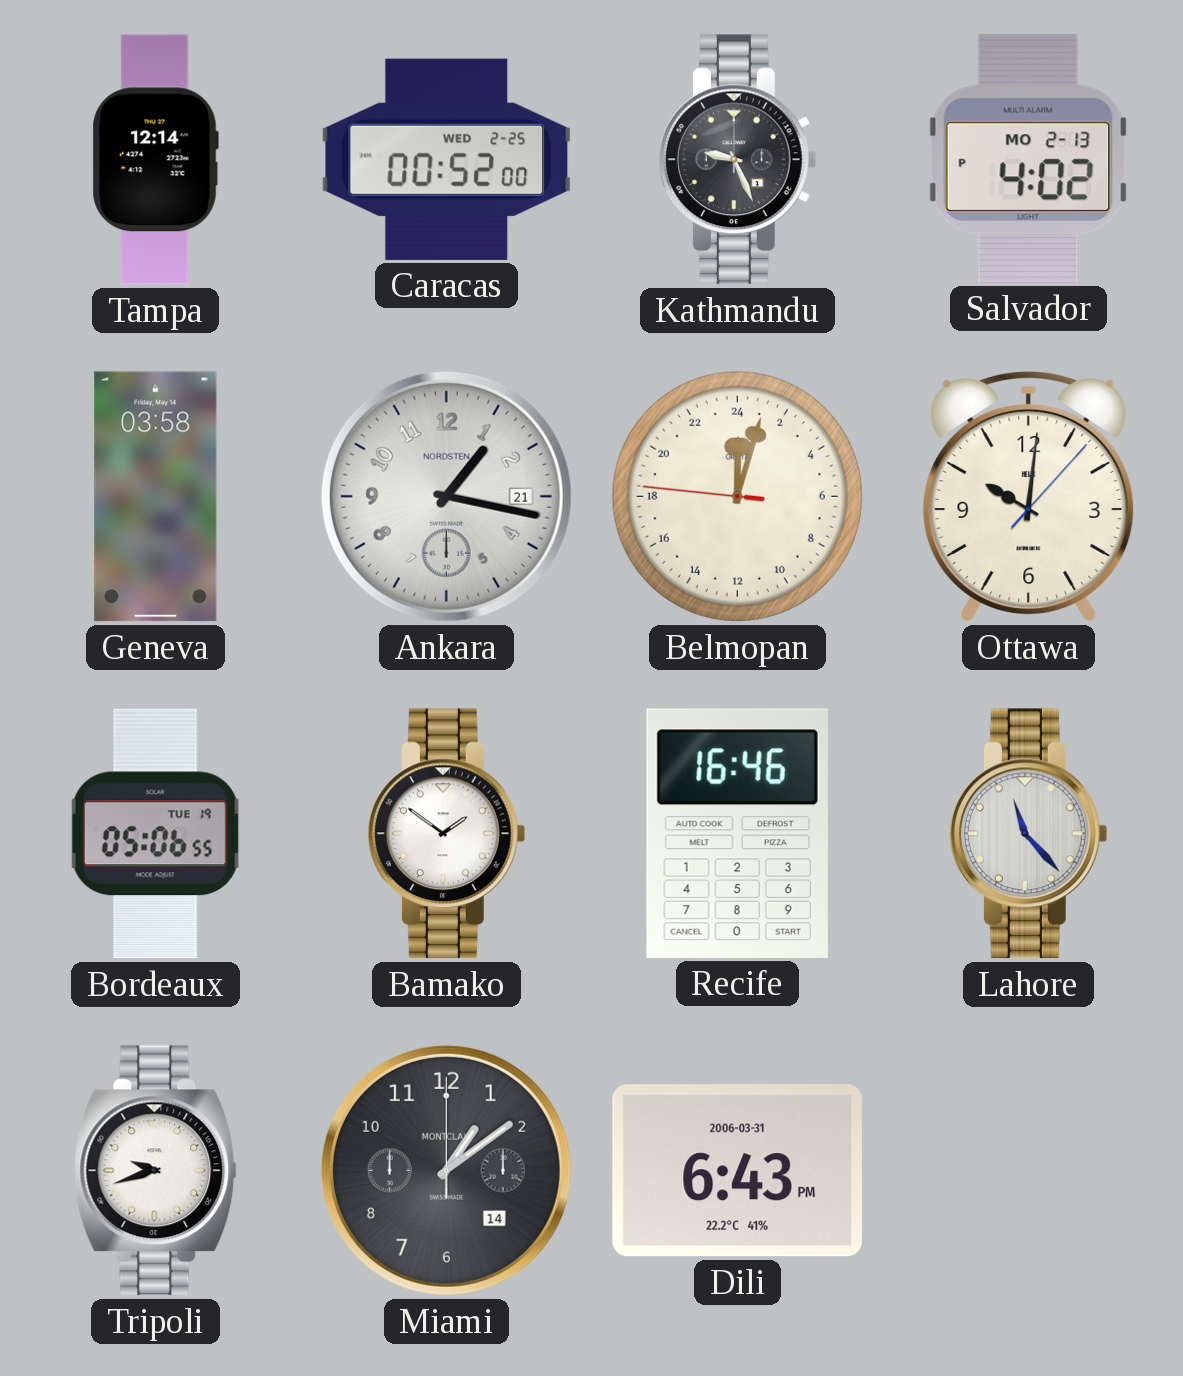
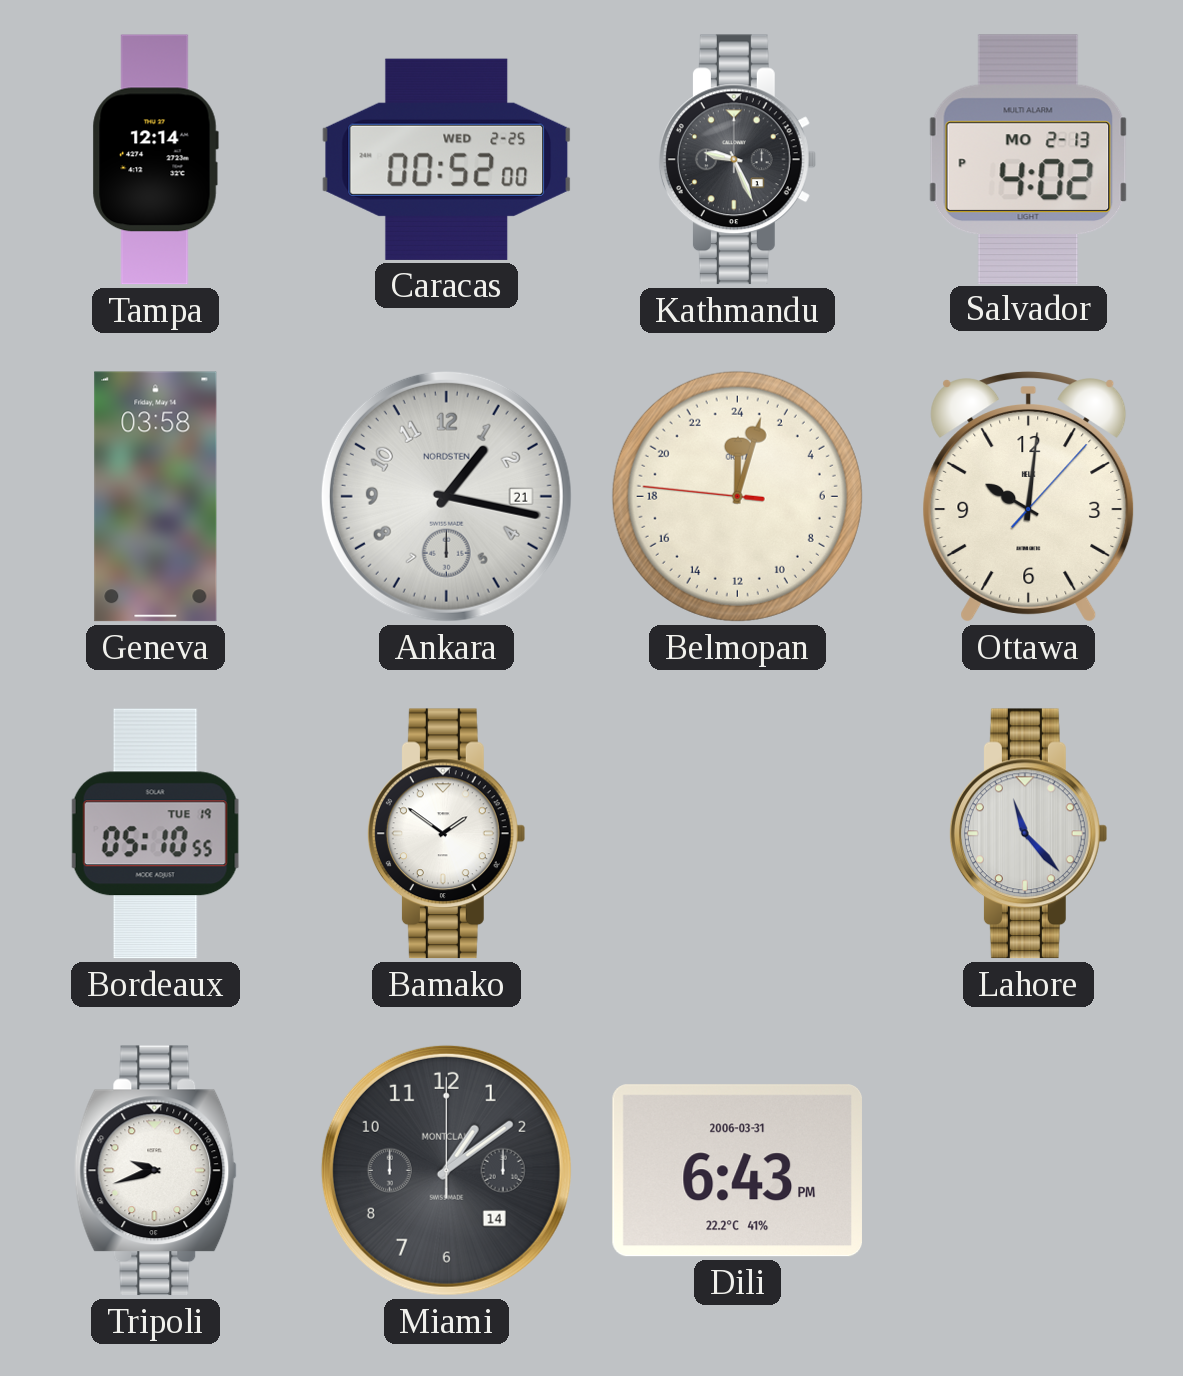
Bordeaux: 05:06 -> 05:10
Recife: 16:46 -> none
